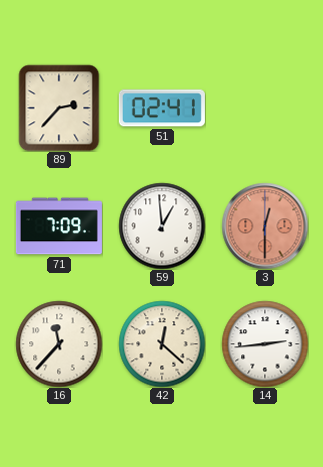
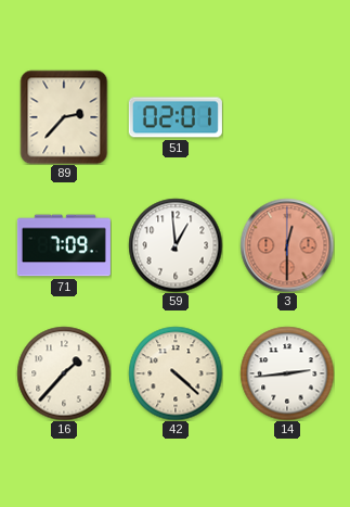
51: 02:41 -> 02:01
16: 11:37 -> 1:37
42: 12:22 -> 4:22
